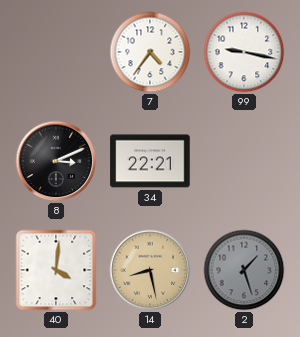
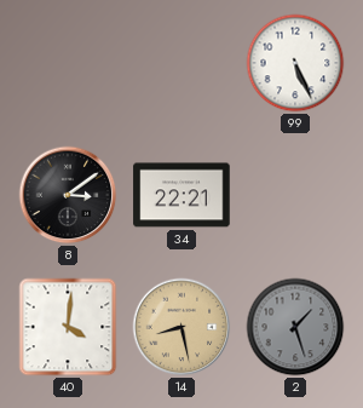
7: 4:36 -> none
99: 9:17 -> 5:26
8: 3:11 -> 3:09
